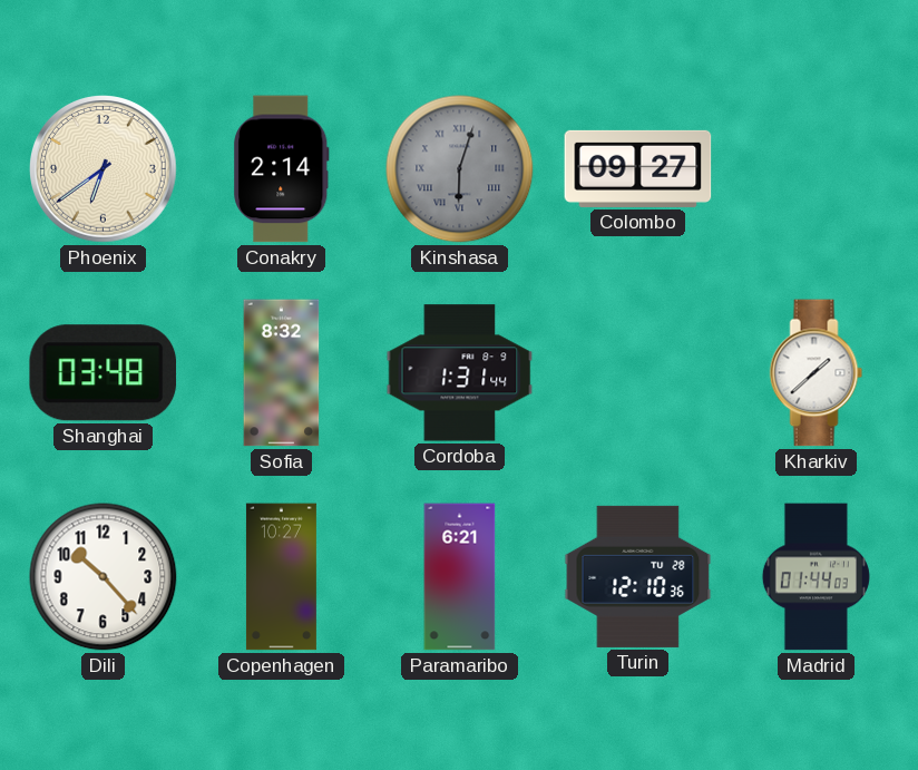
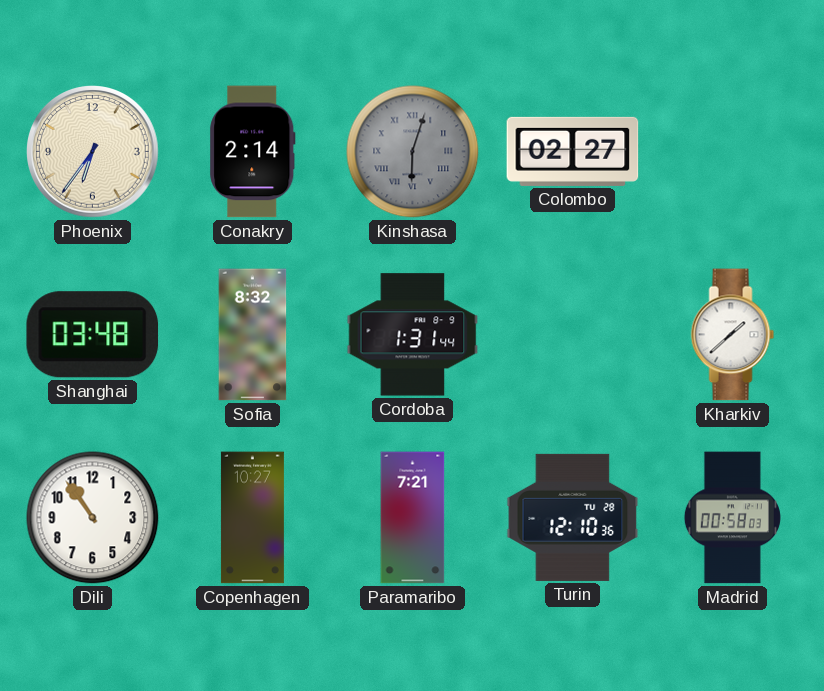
Phoenix: 6:39 -> 6:36
Colombo: 09:27 -> 02:27
Dili: 10:23 -> 10:54
Paramaribo: 6:21 -> 7:21
Madrid: 01:44 -> 00:58
